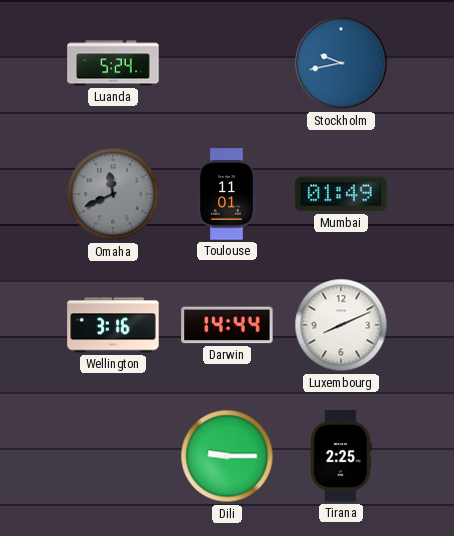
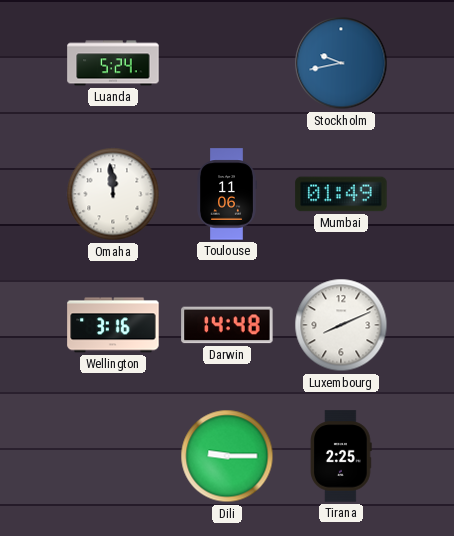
Omaha: 11:41 -> 11:59
Omaha dial: grey -> white
Toulouse: 11:01 -> 11:06
Darwin: 14:44 -> 14:48
